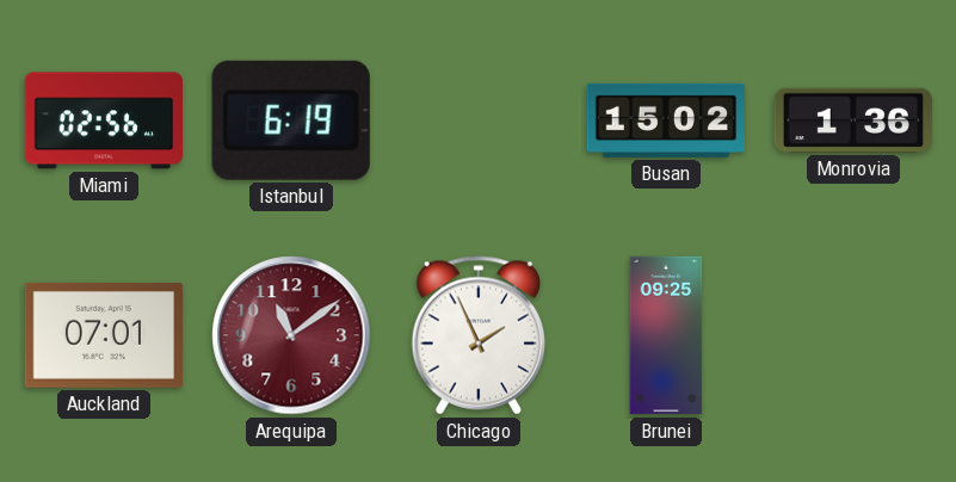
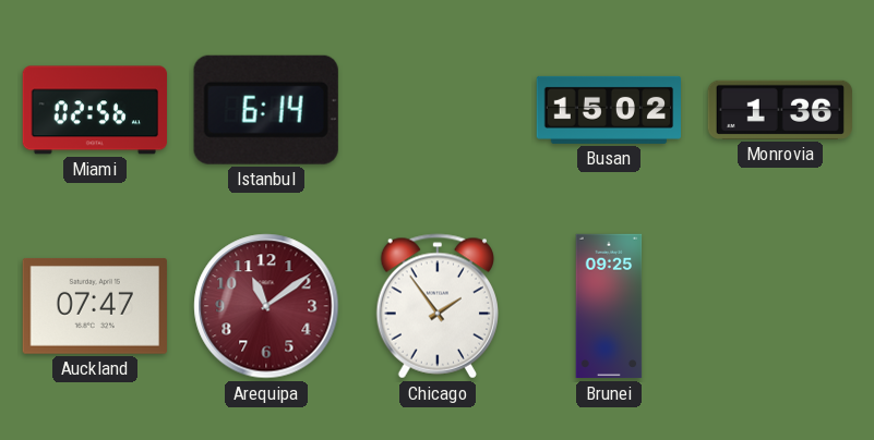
Istanbul: 6:19 -> 6:14
Auckland: 07:01 -> 07:47
Chicago: 1:56 -> 1:54
